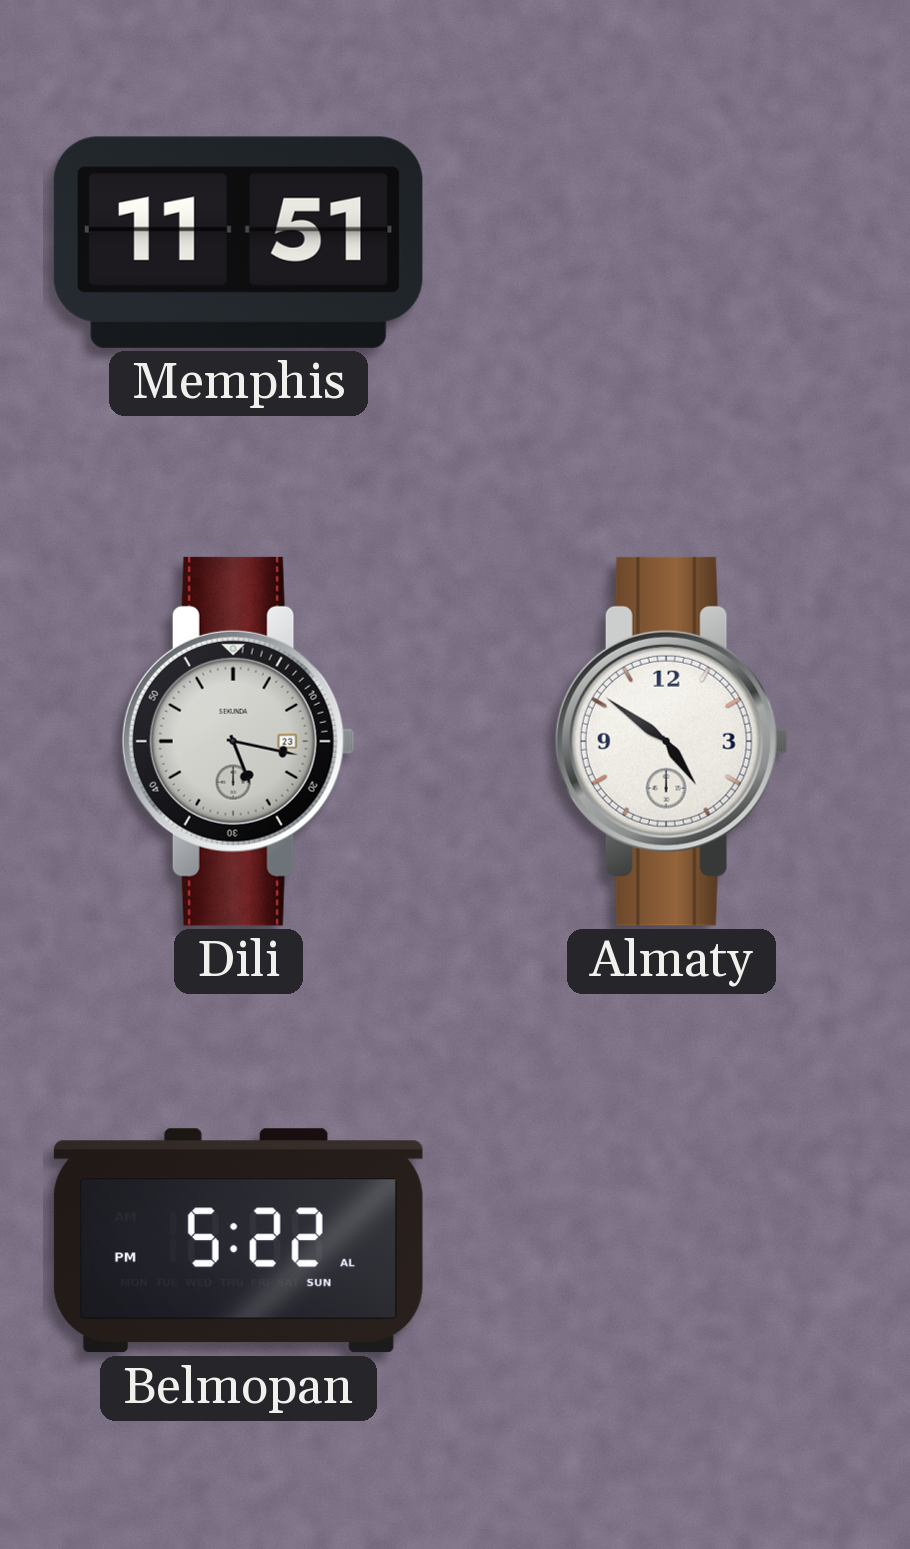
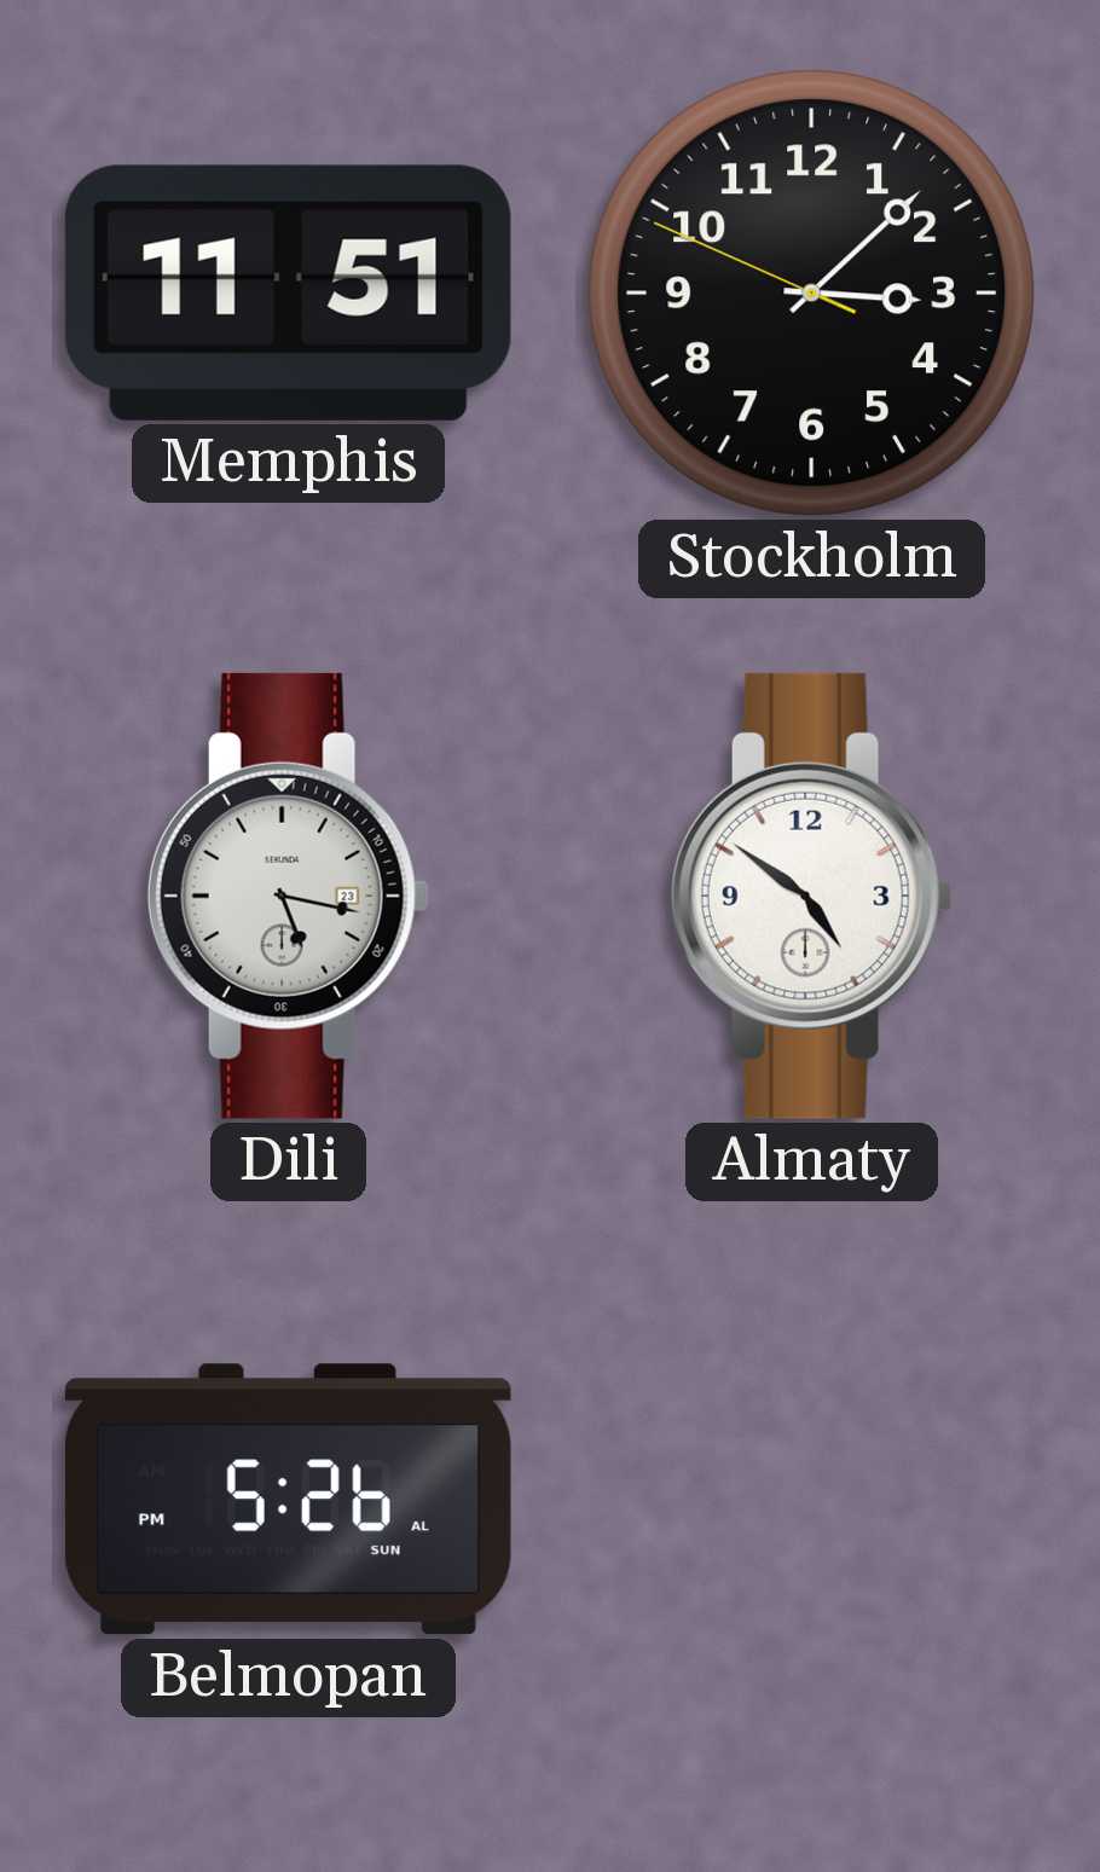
Stockholm: none -> 3:07
Belmopan: 5:22 -> 5:26
